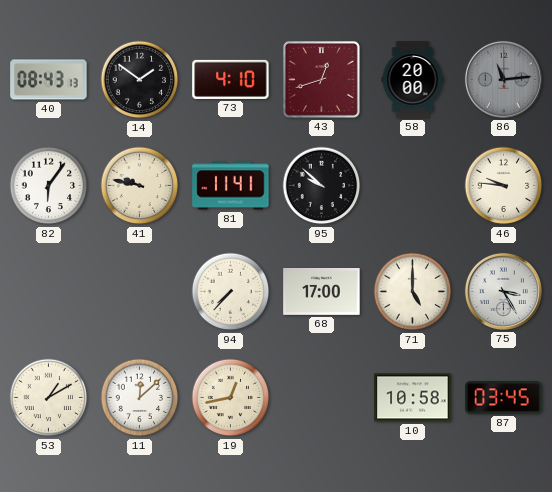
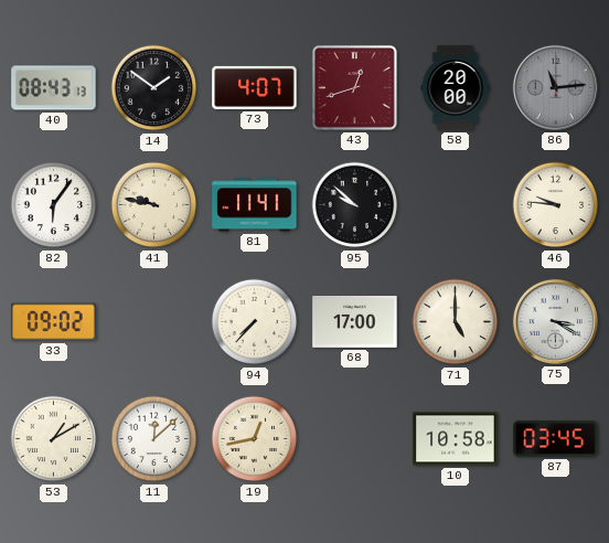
73: 4:10 -> 4:07
33: none -> 09:02
75: 3:25 -> 3:20
